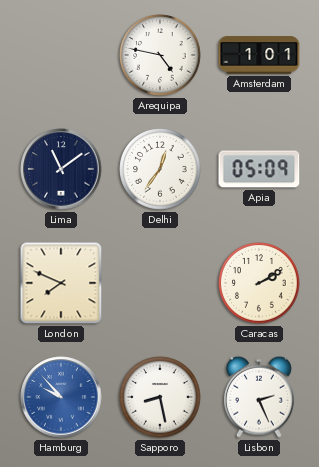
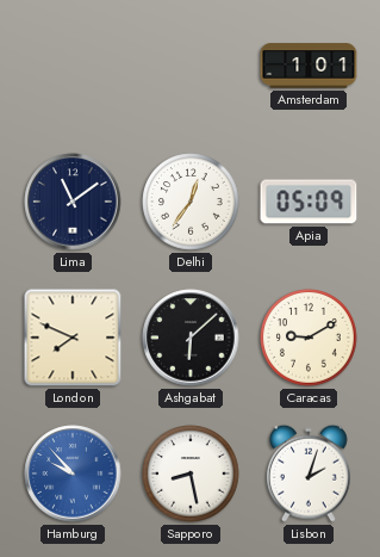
Arequipa: 4:47 -> none
Ashgabat: none -> 6:08
Caracas: 2:10 -> 9:10
Lisbon: 2:26 -> 2:03
